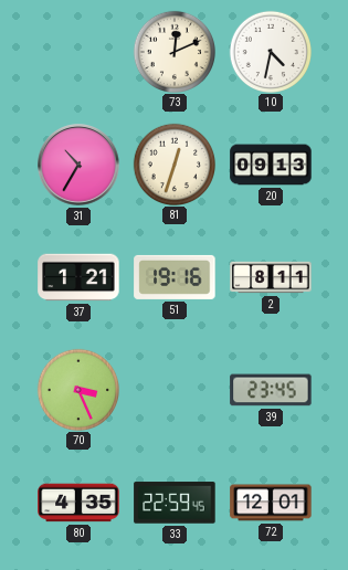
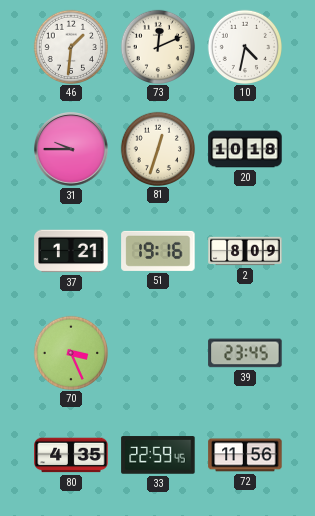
46: none -> 1:31
31: 10:35 -> 9:45
20: 09:13 -> 10:18
2: 8:11 -> 8:09
72: 12:01 -> 11:56
